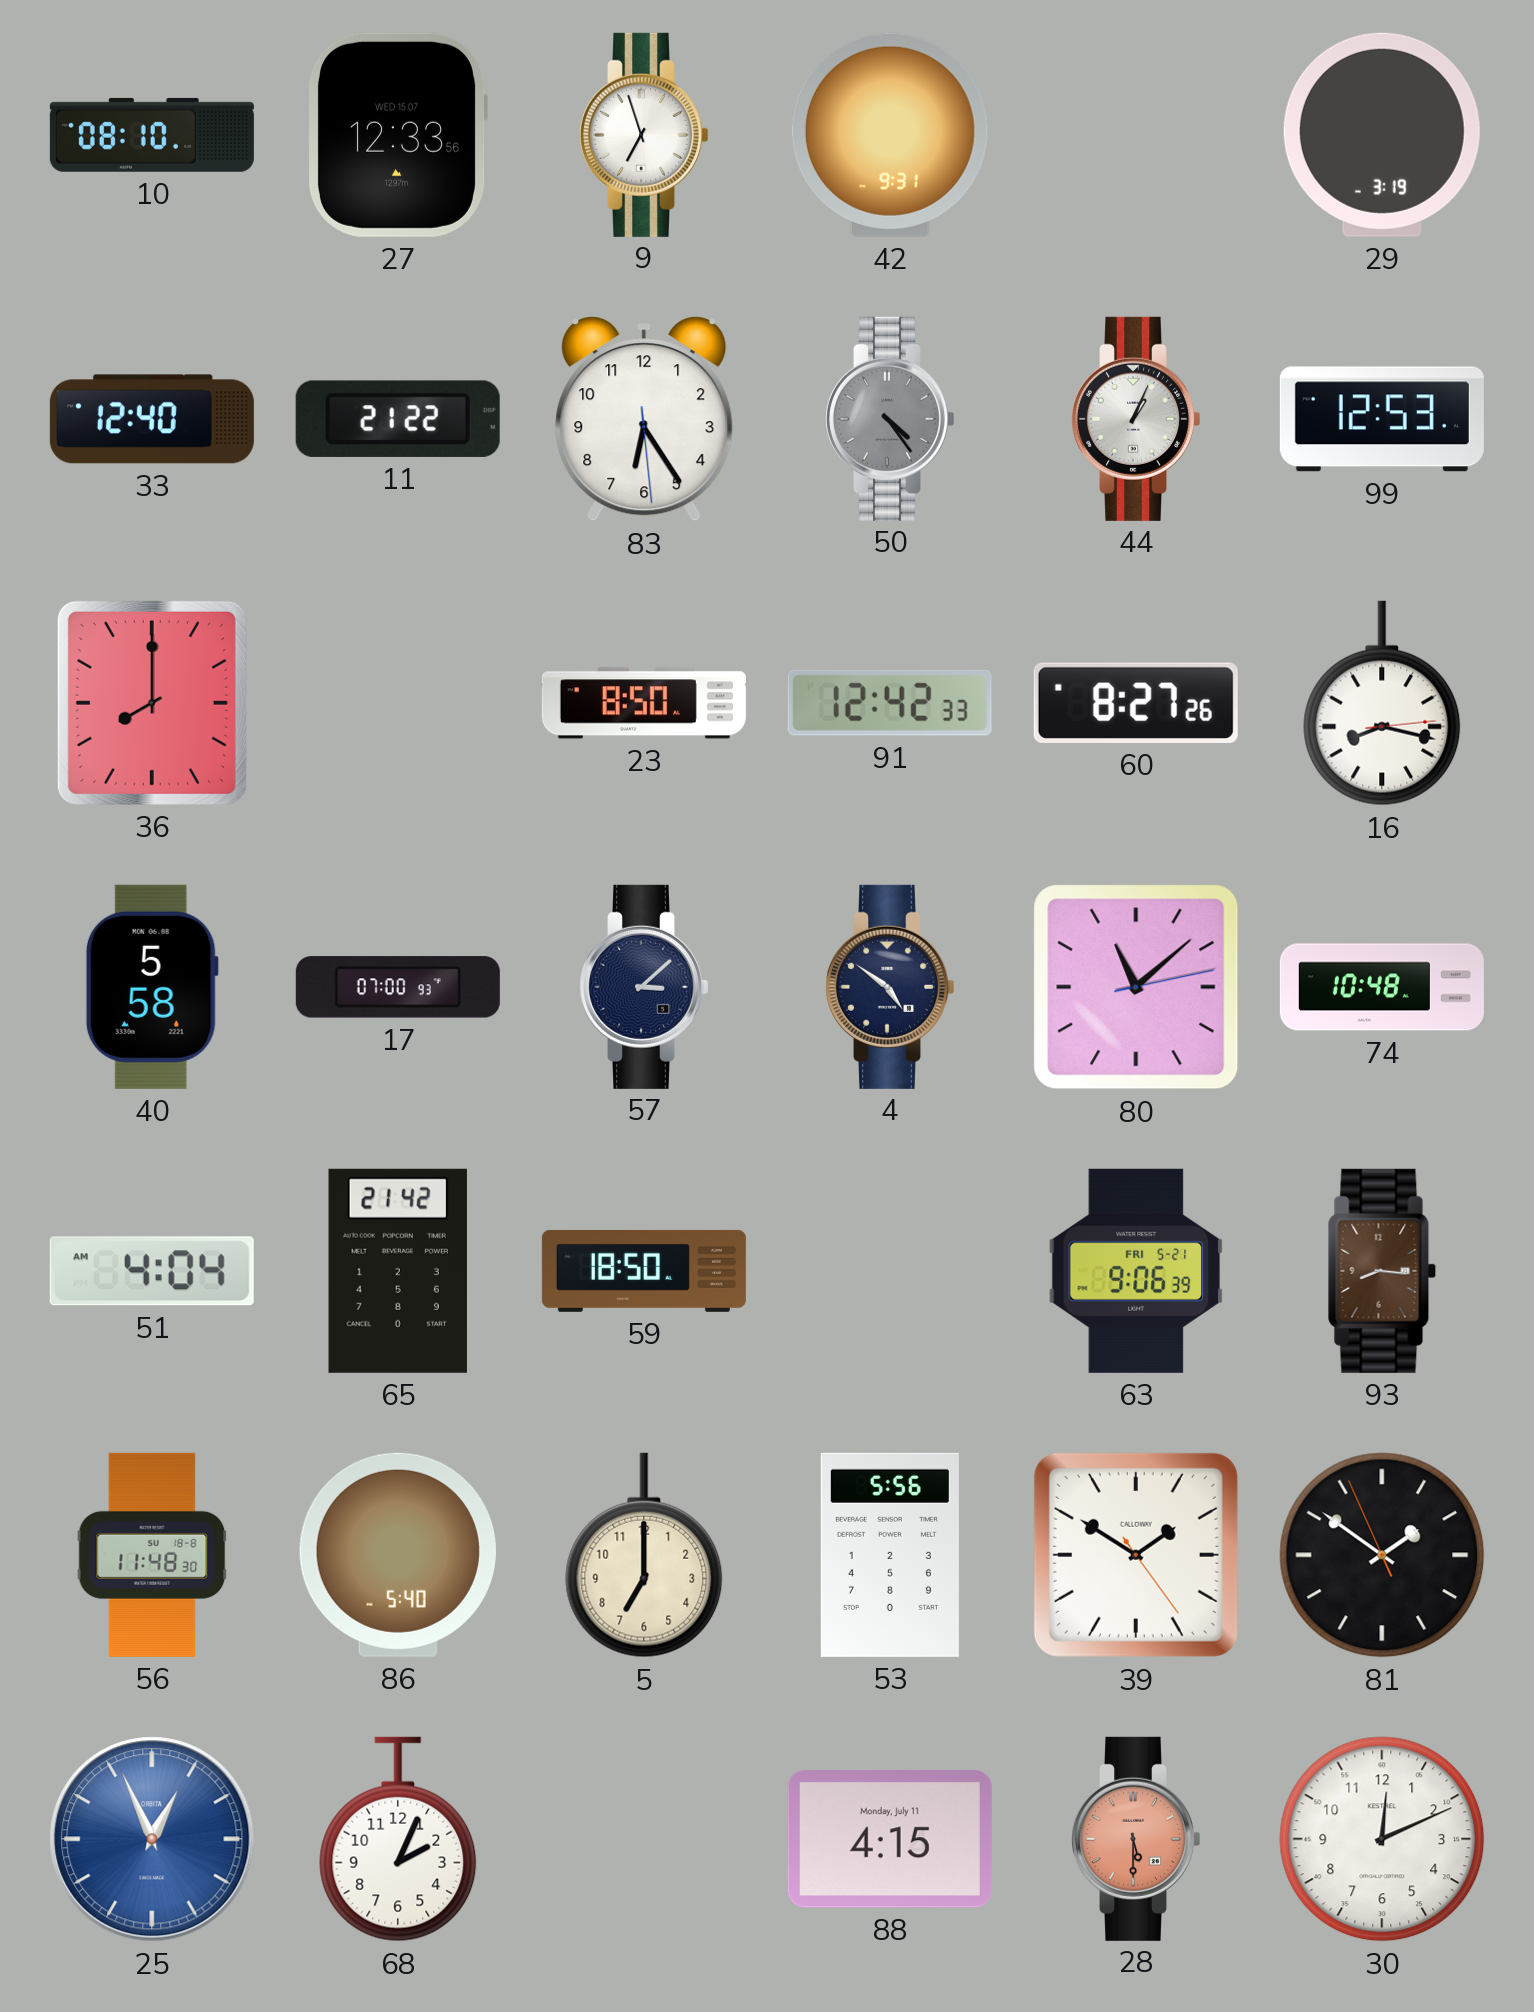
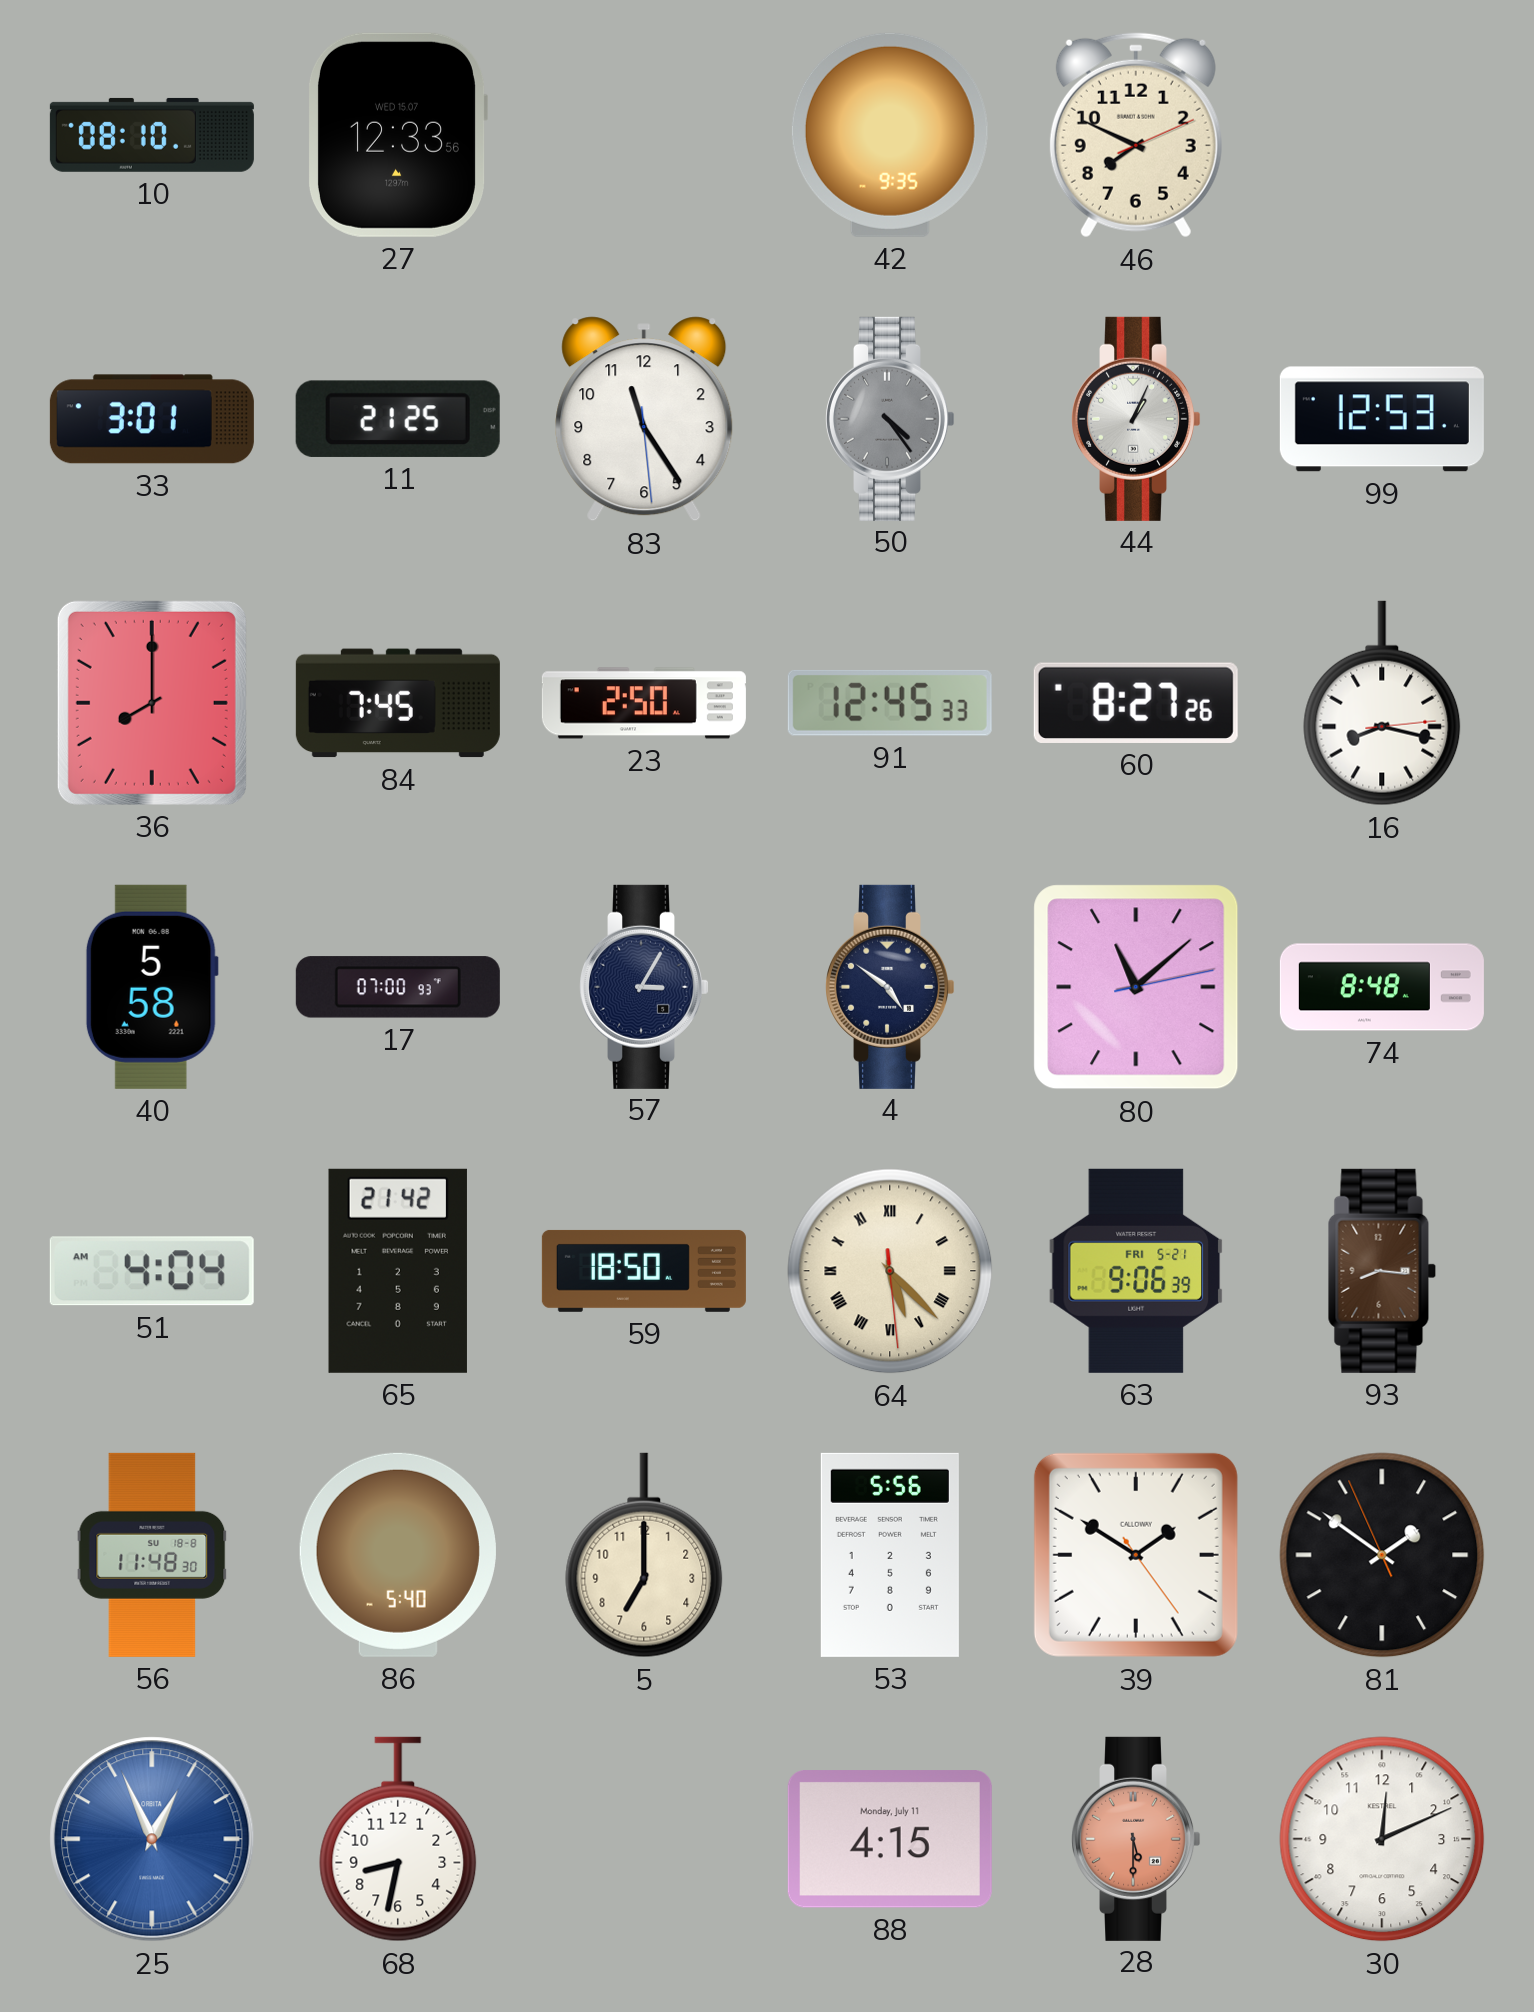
9: 6:57 -> none
42: 9:31 -> 9:35
46: none -> 7:49
29: 3:19 -> none
33: 12:40 -> 3:01
11: 21:22 -> 21:25
83: 6:24 -> 11:24
84: none -> 7:45
23: 8:50 -> 2:50
91: 12:42 -> 12:45
57: 3:08 -> 3:05
74: 10:48 -> 8:48
64: none -> 5:22
68: 2:04 -> 8:32
